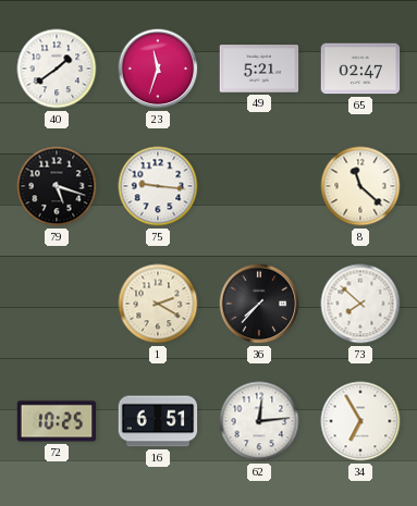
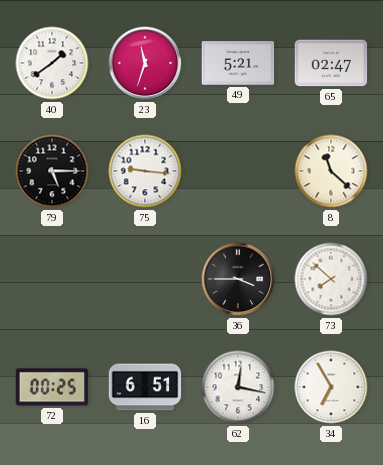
79: 5:18 -> 5:15
1: 2:20 -> none
36: 7:37 -> 3:45
72: 10:25 -> 00:25
62: 12:14 -> 12:17
